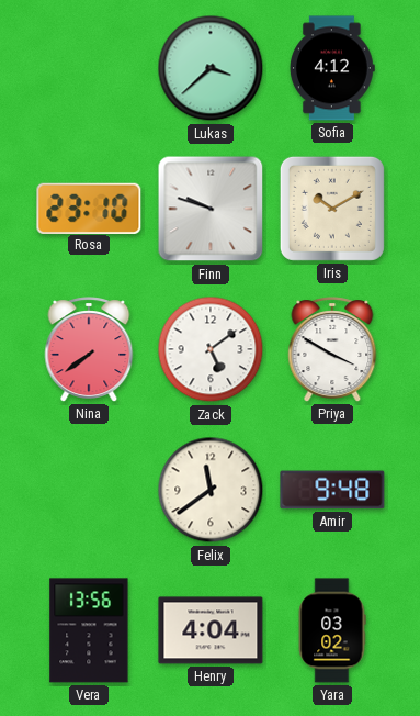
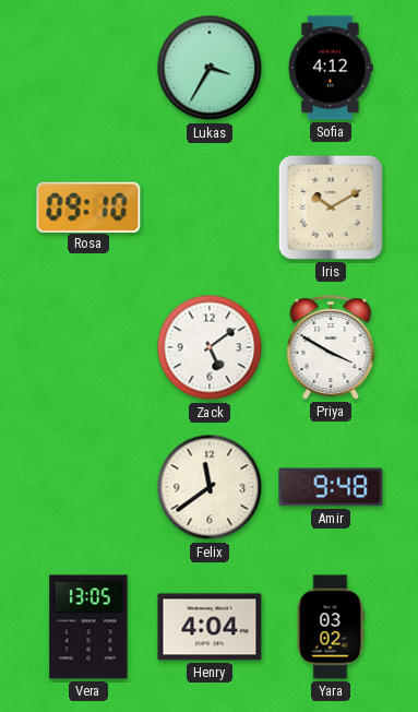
Lukas: 3:38 -> 3:35
Rosa: 23:10 -> 09:10
Finn: 9:48 -> none
Nina: 7:39 -> none
Vera: 13:56 -> 13:05
